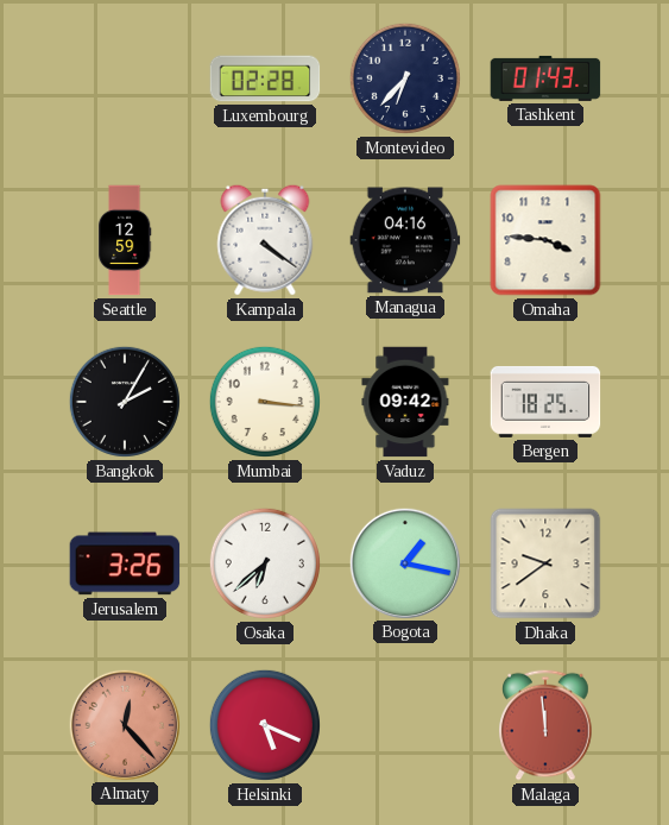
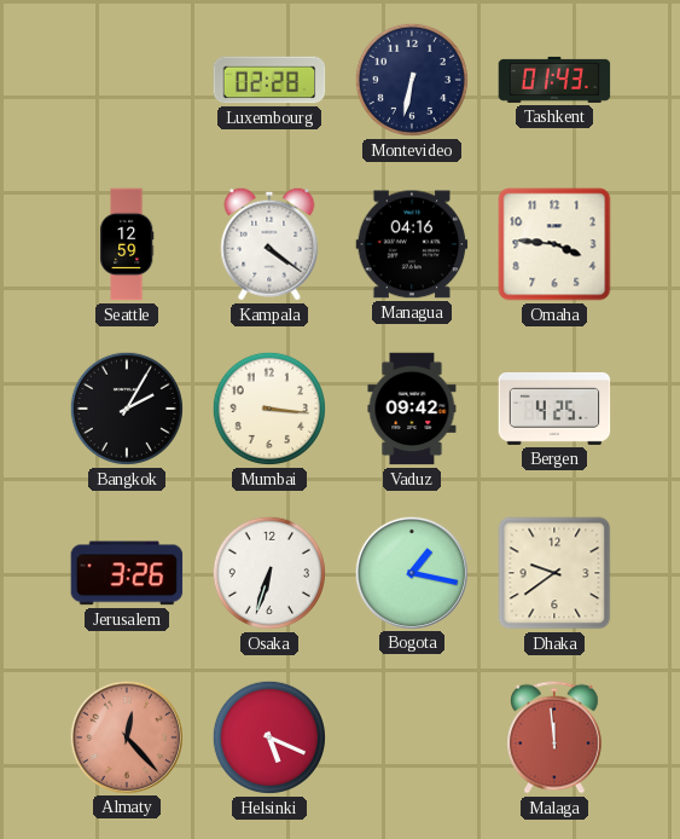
Montevideo: 6:37 -> 6:32
Bergen: 18:25 -> 4:25
Osaka: 6:38 -> 6:33
